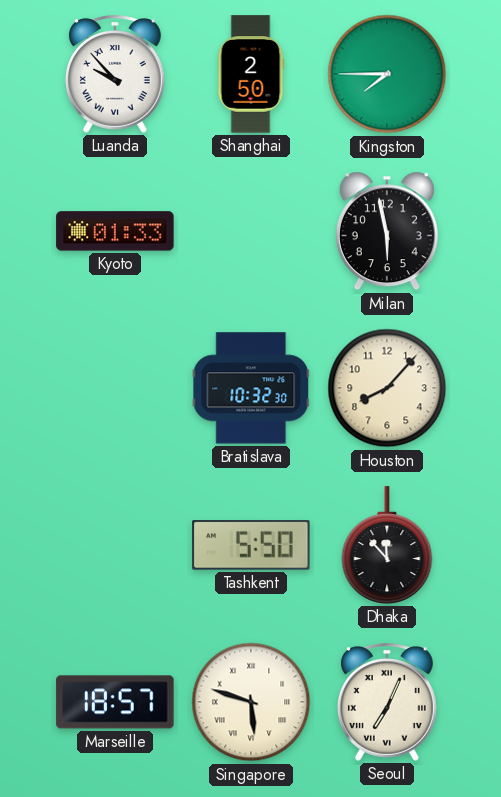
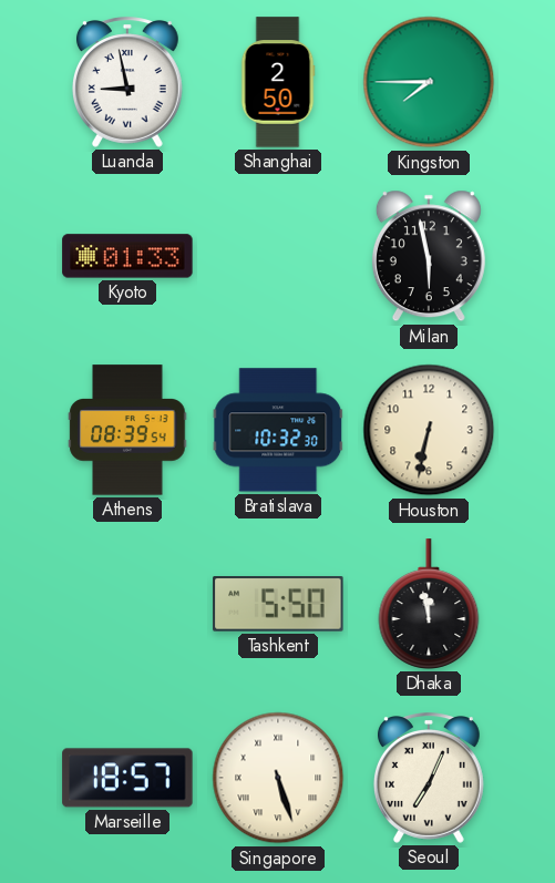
Luanda: 9:53 -> 8:58
Athens: none -> 08:39
Houston: 8:07 -> 6:32
Dhaka: 11:53 -> 11:58
Singapore: 5:48 -> 5:27
